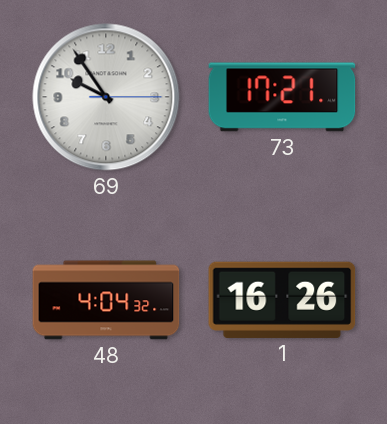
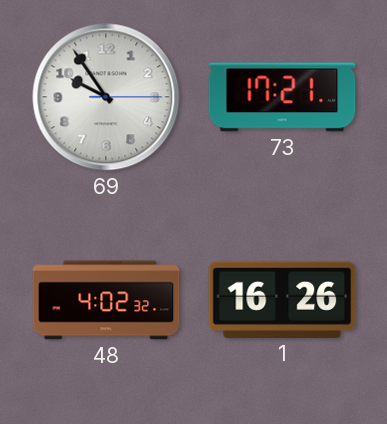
48: 4:04 -> 4:02
